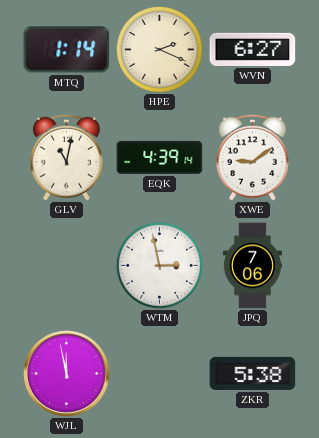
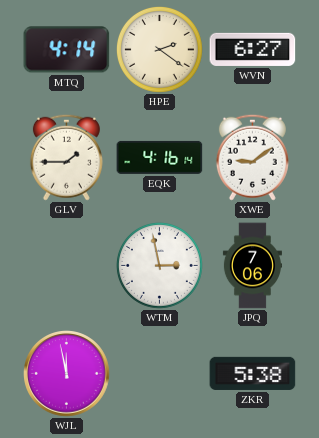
MTQ: 1:14 -> 4:14
HPE: 2:19 -> 2:21
GLV: 11:02 -> 1:45
EQK: 4:39 -> 4:16
